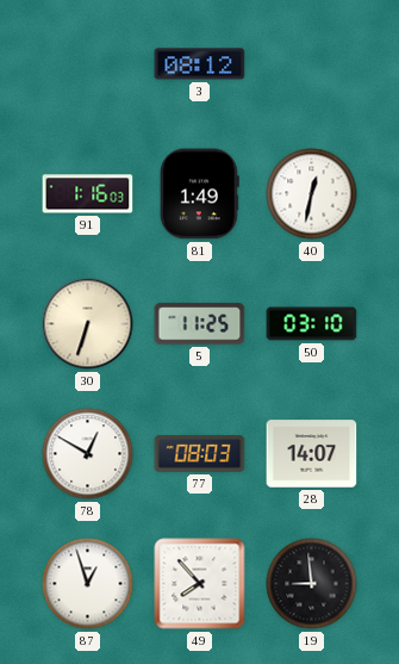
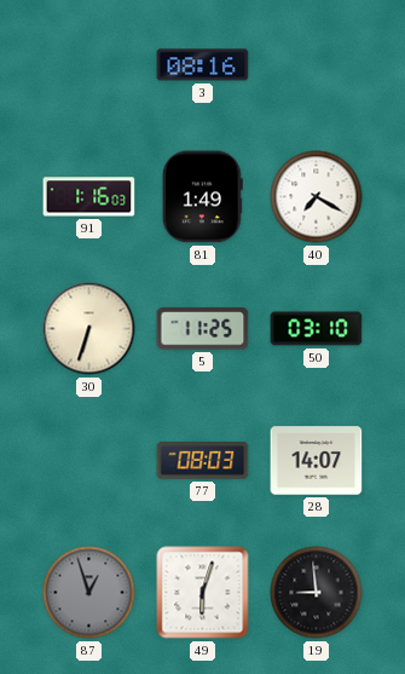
3: 08:12 -> 08:16
40: 12:32 -> 7:20
78: 12:50 -> none
87 dial: white -> grey
49: 7:53 -> 6:03
